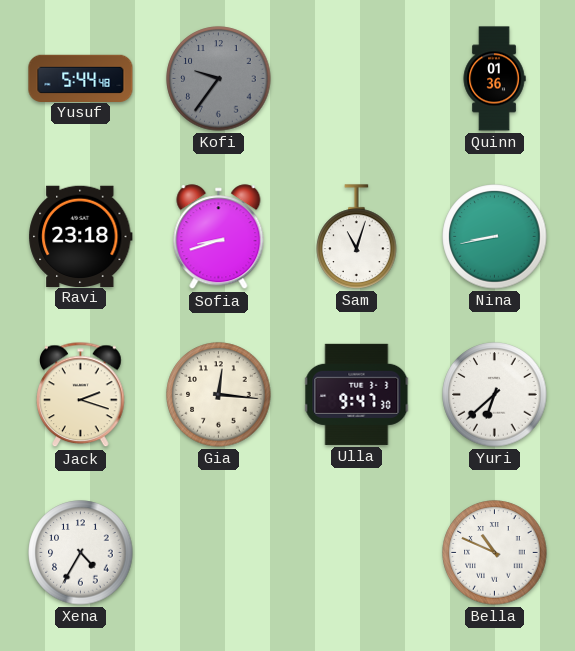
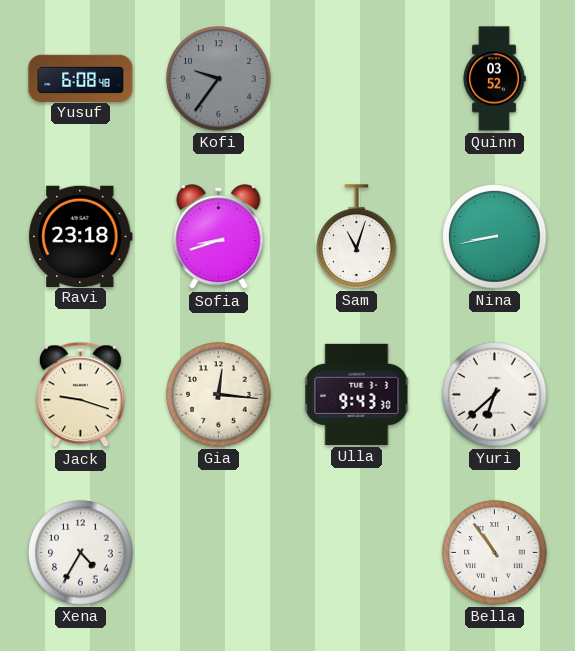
Yusuf: 5:44 -> 6:08
Quinn: 01:36 -> 03:52
Jack: 2:18 -> 9:18
Ulla: 9:47 -> 9:43
Bella: 10:49 -> 10:54
